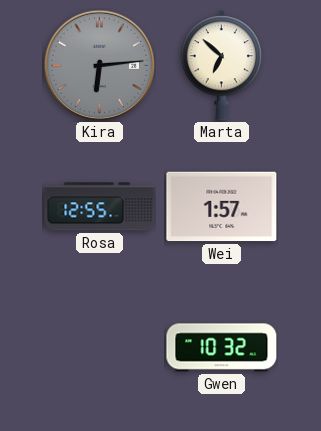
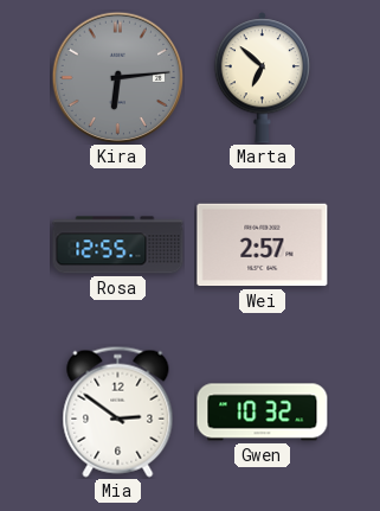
Wei: 1:57 -> 2:57
Mia: none -> 2:51
